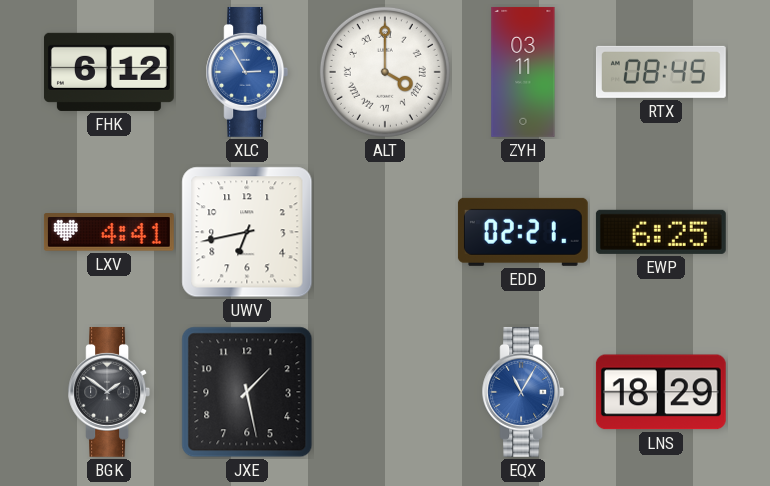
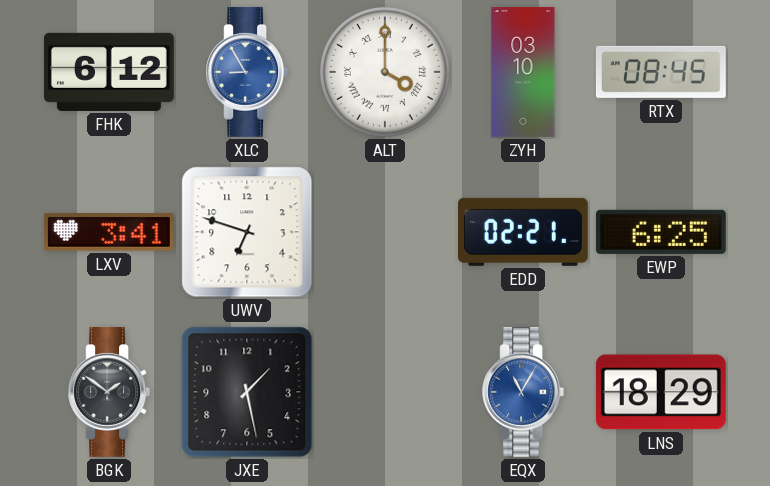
XLC: 2:55 -> 8:55
ZYH: 03:11 -> 03:10
LXV: 4:41 -> 3:41
UWV: 6:43 -> 6:48
